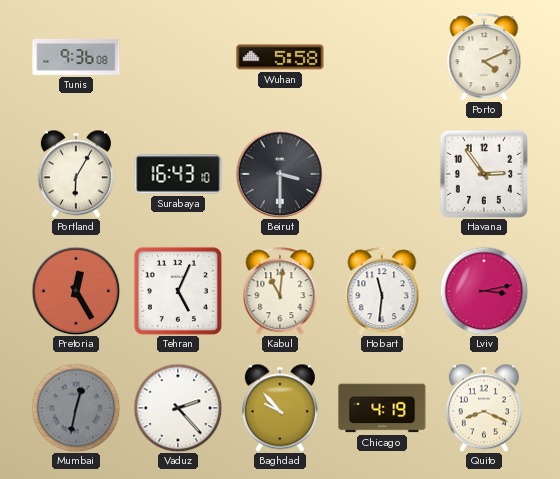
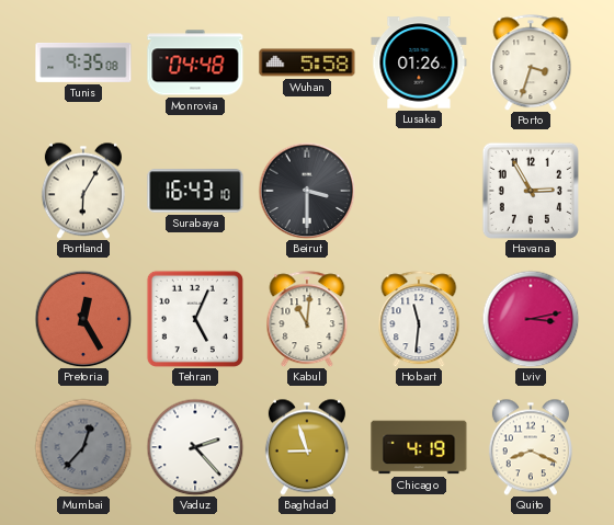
Tunis: 9:36 -> 9:35
Monrovia: none -> 04:48
Lusaka: none -> 01:26
Porto: 4:11 -> 3:33
Havana: 2:54 -> 2:55
Mumbai: 12:32 -> 12:37
Baghdad: 9:53 -> 8:57
